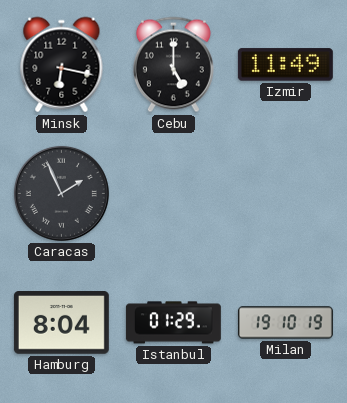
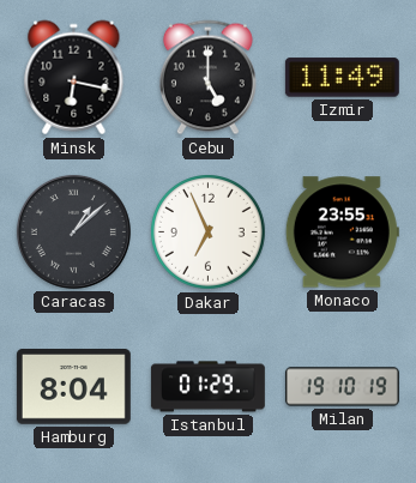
Caracas: 1:56 -> 1:08
Dakar: none -> 6:56
Monaco: none -> 23:55
